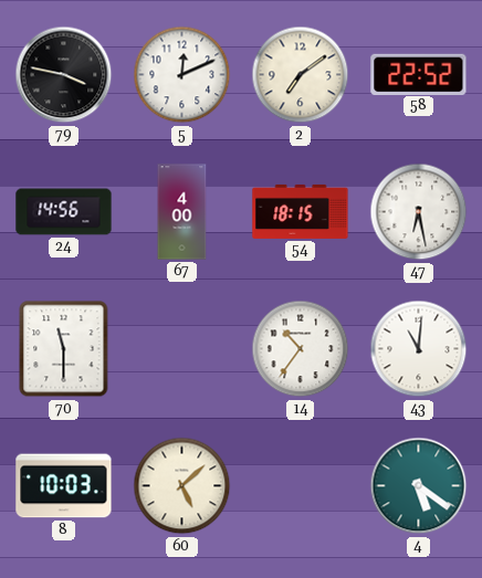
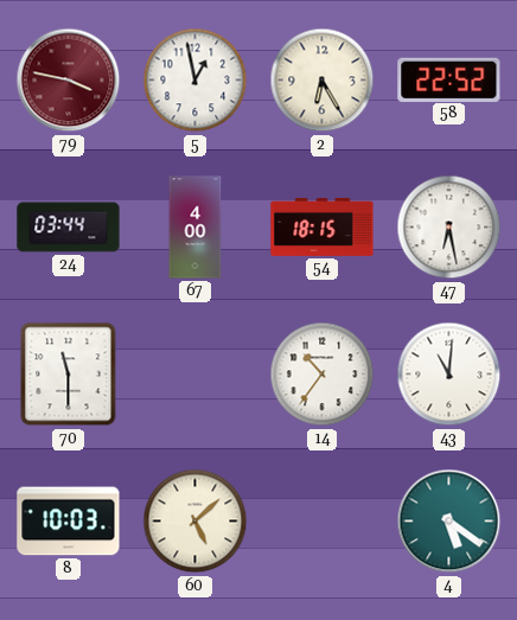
79 dial: black -> burgundy
5: 12:11 -> 12:58
2: 7:09 -> 6:25
24: 14:56 -> 03:44
